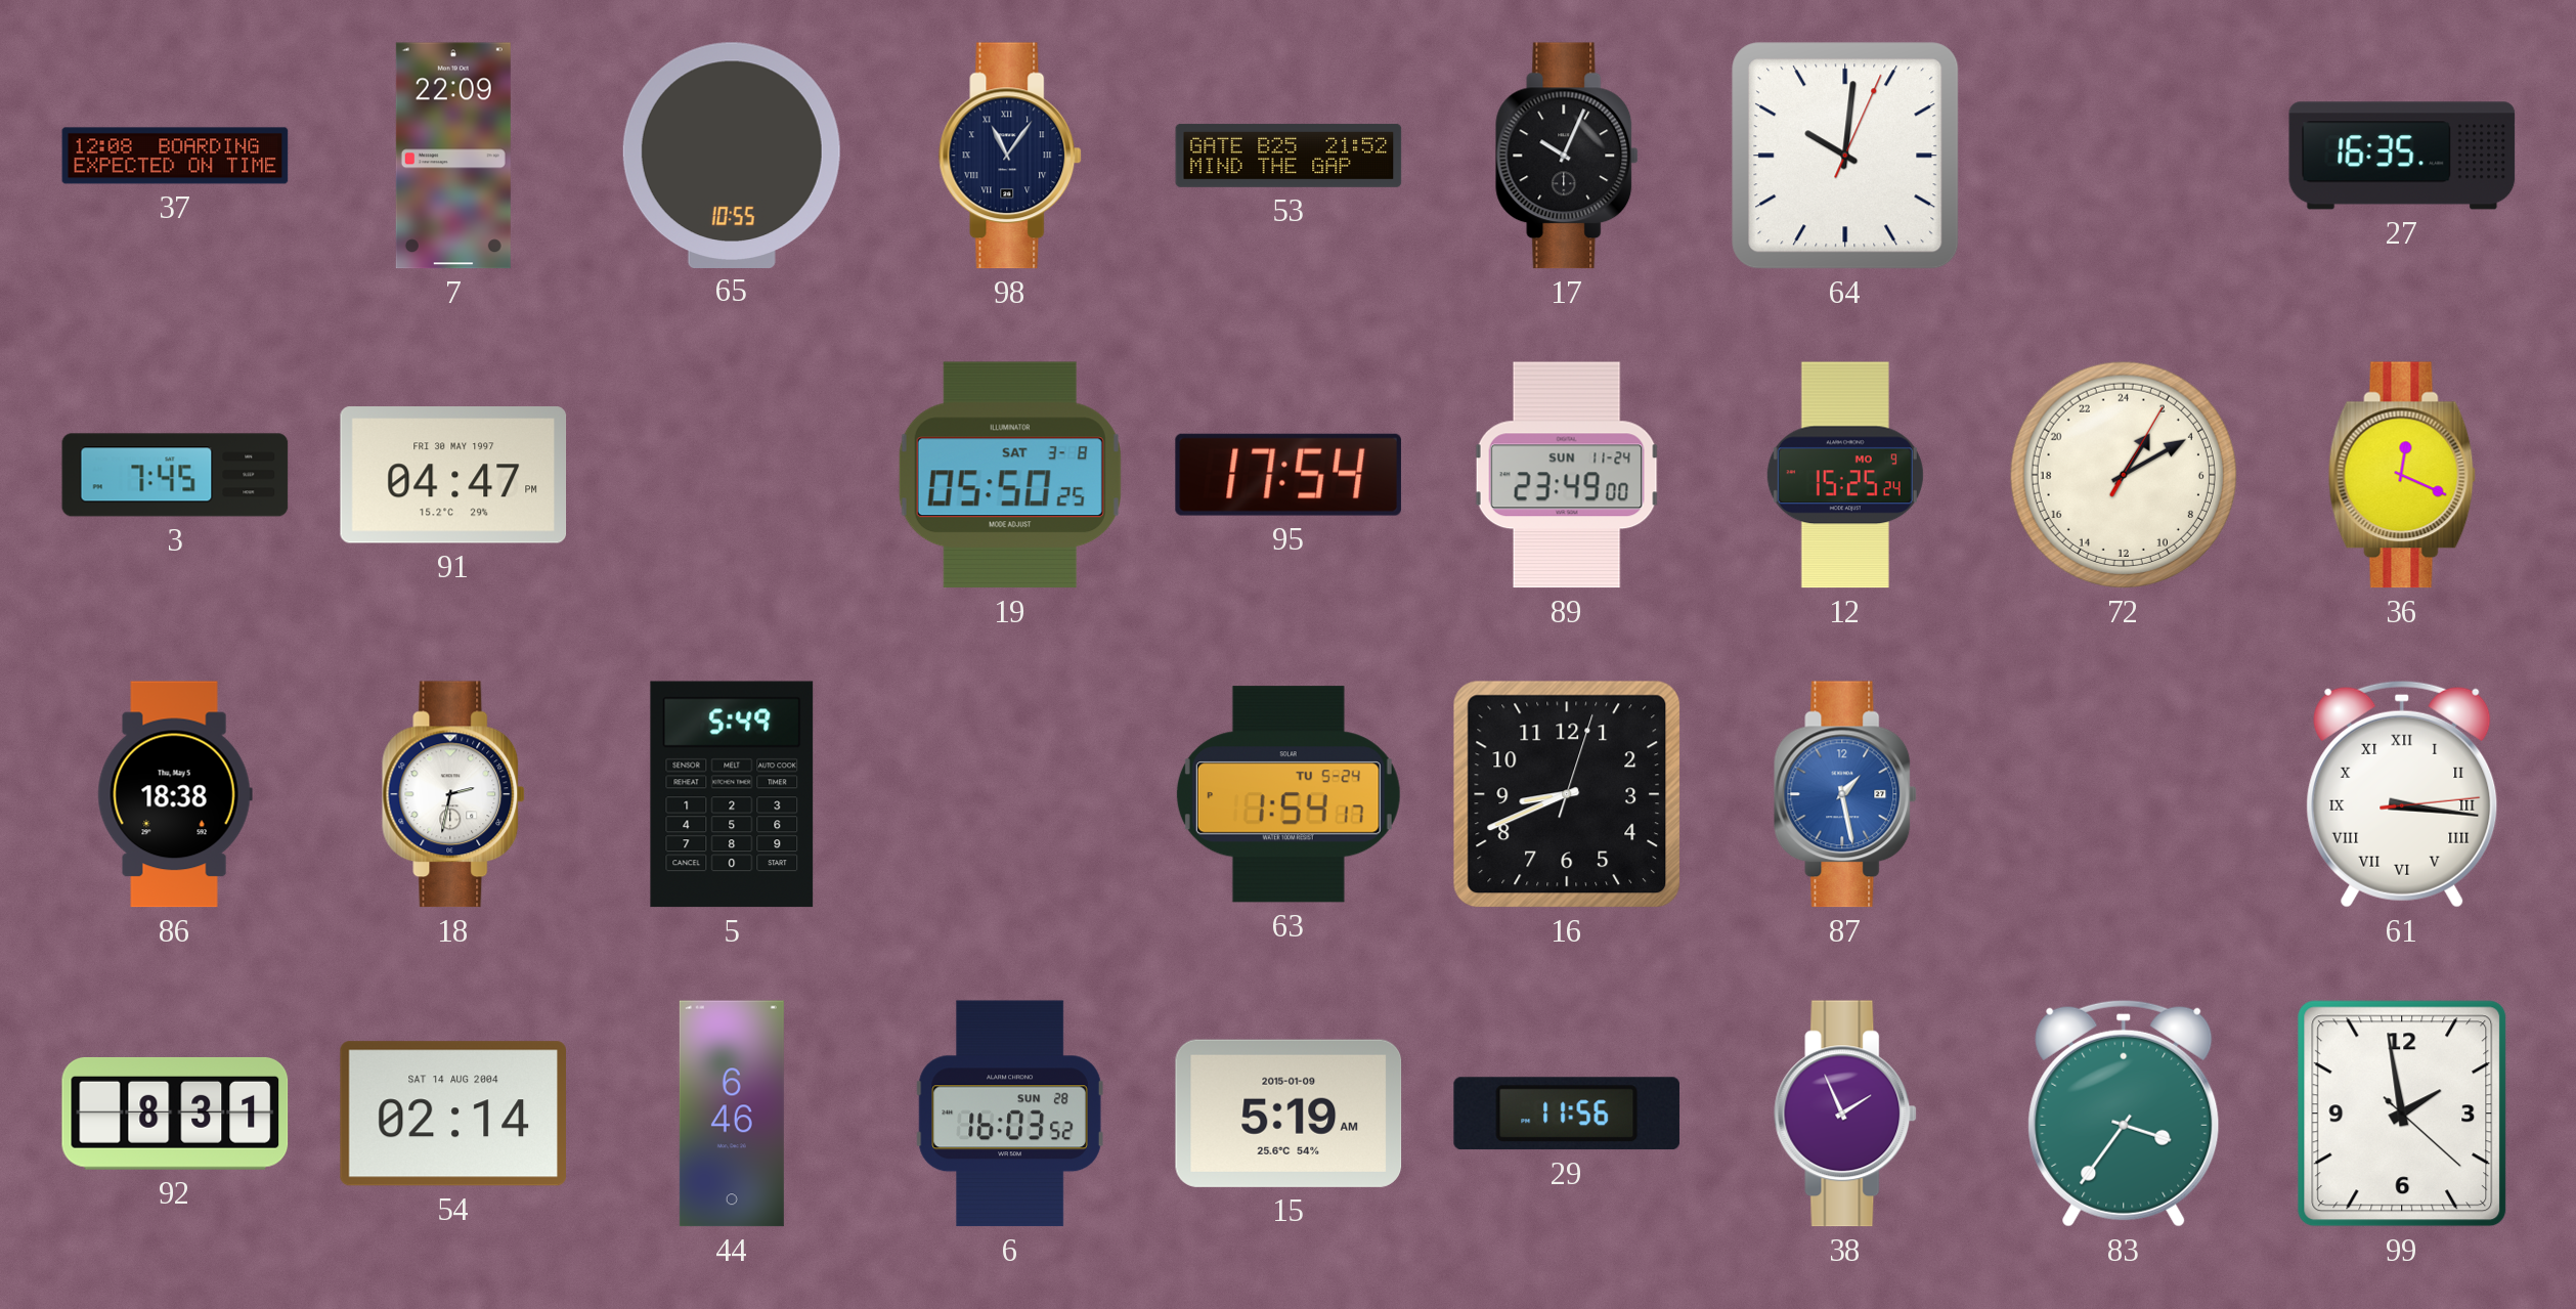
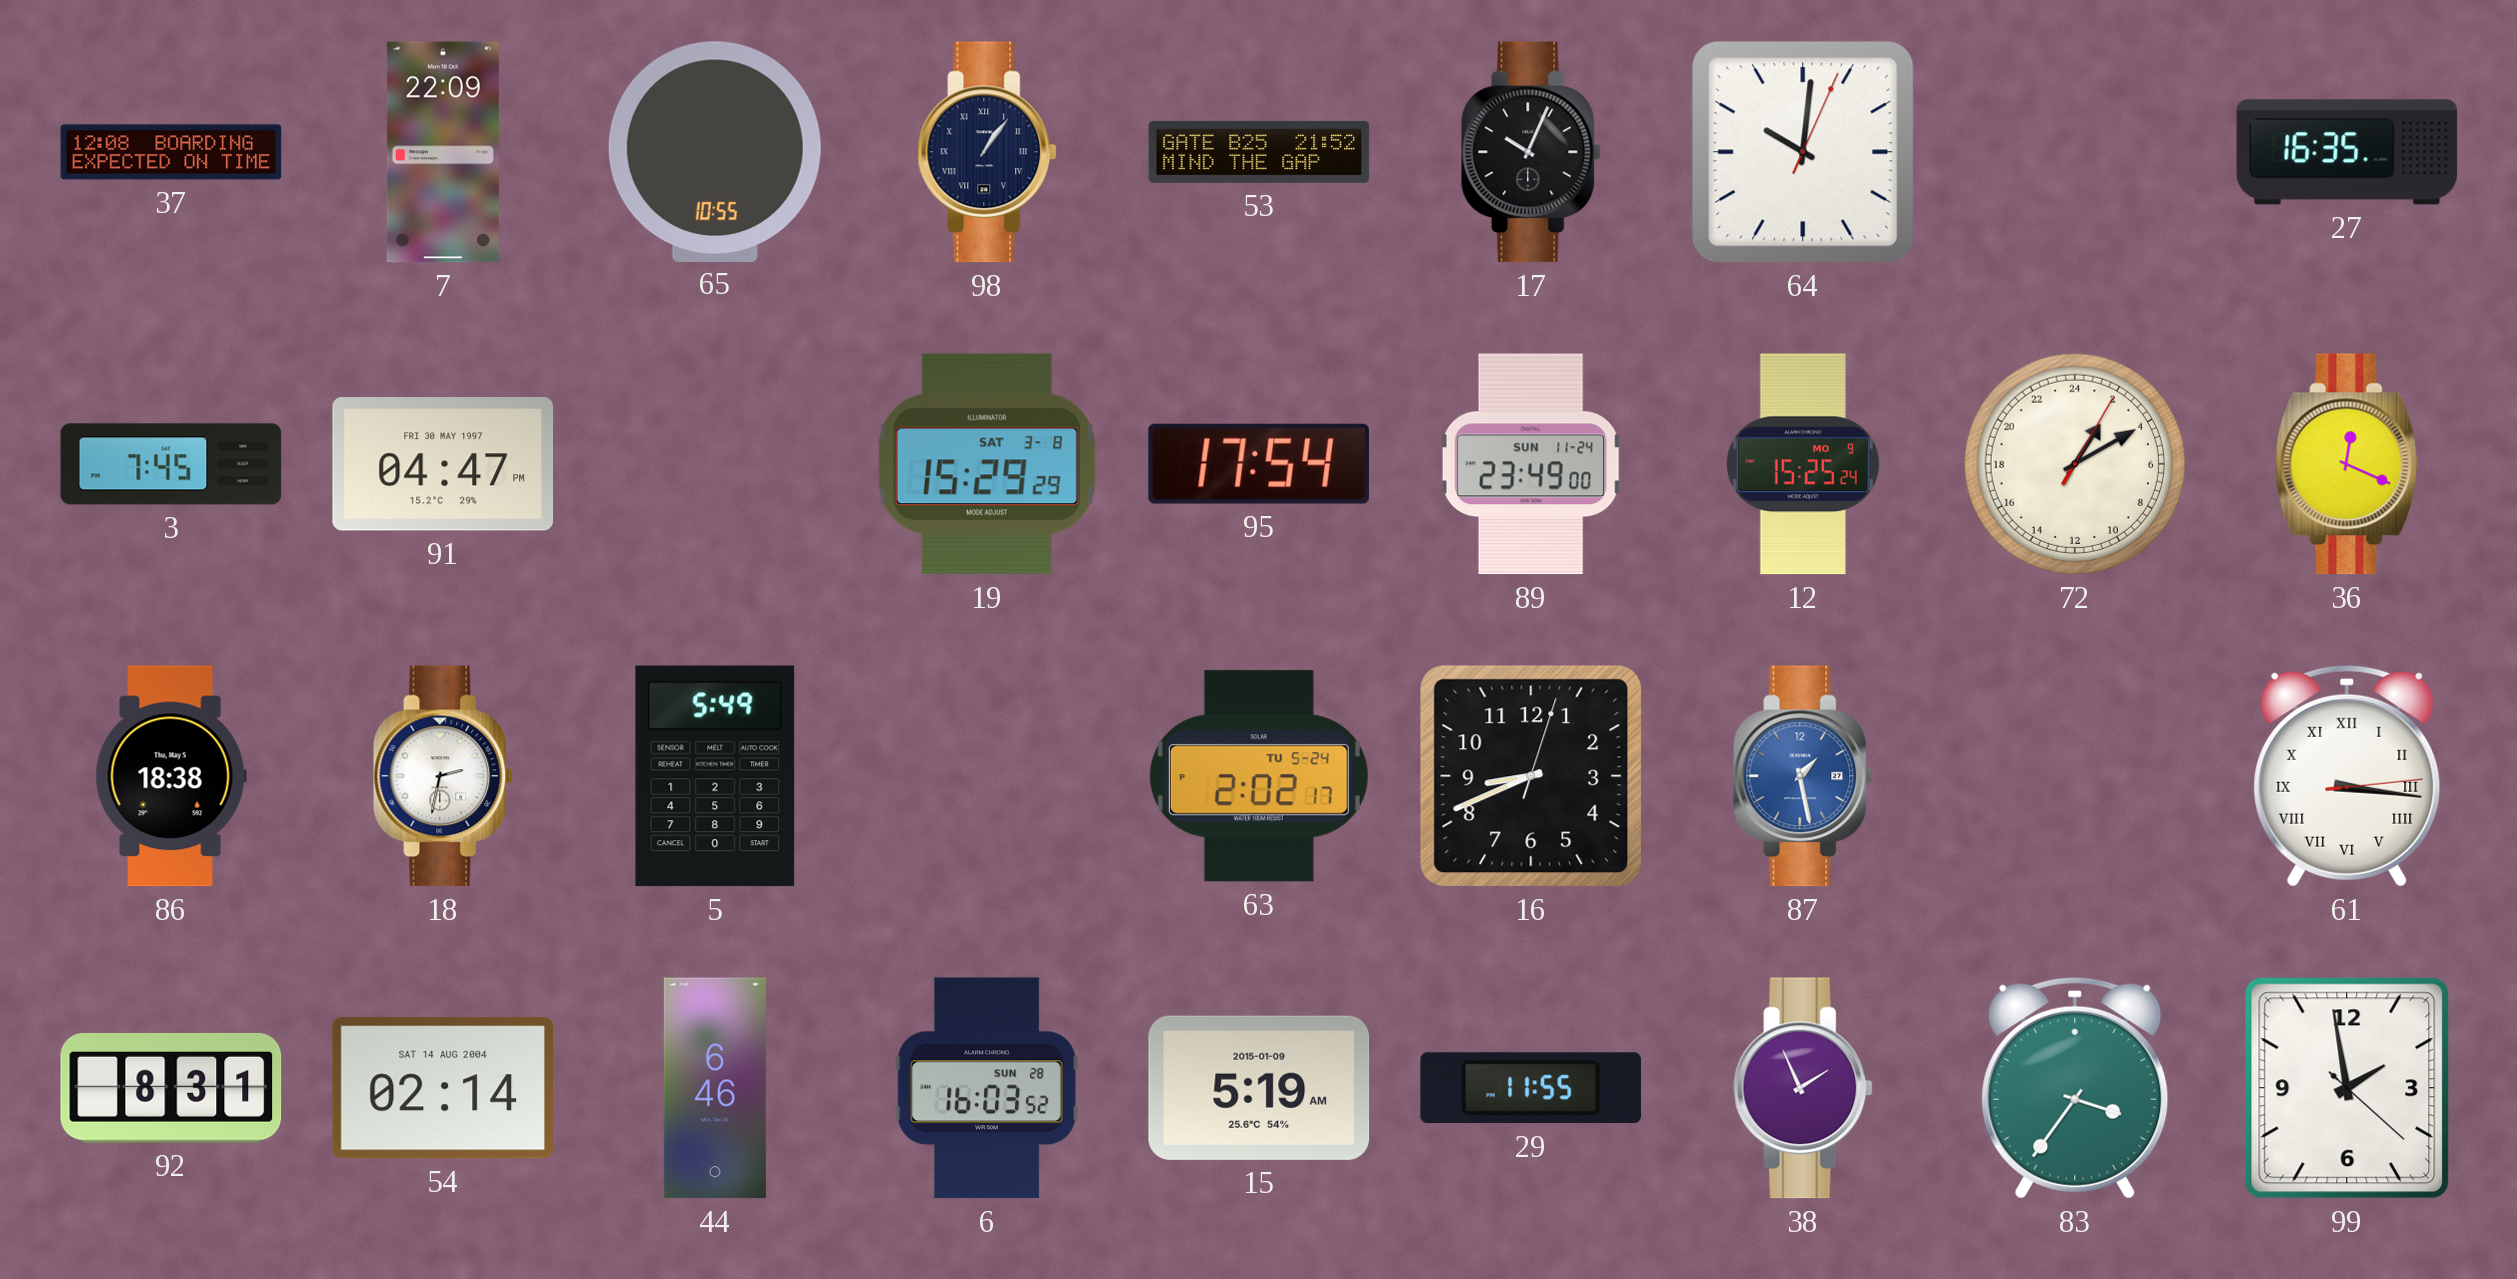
98: 11:06 -> 1:06
19: 05:50 -> 15:29
63: 1:54 -> 2:02
29: 11:56 -> 11:55
